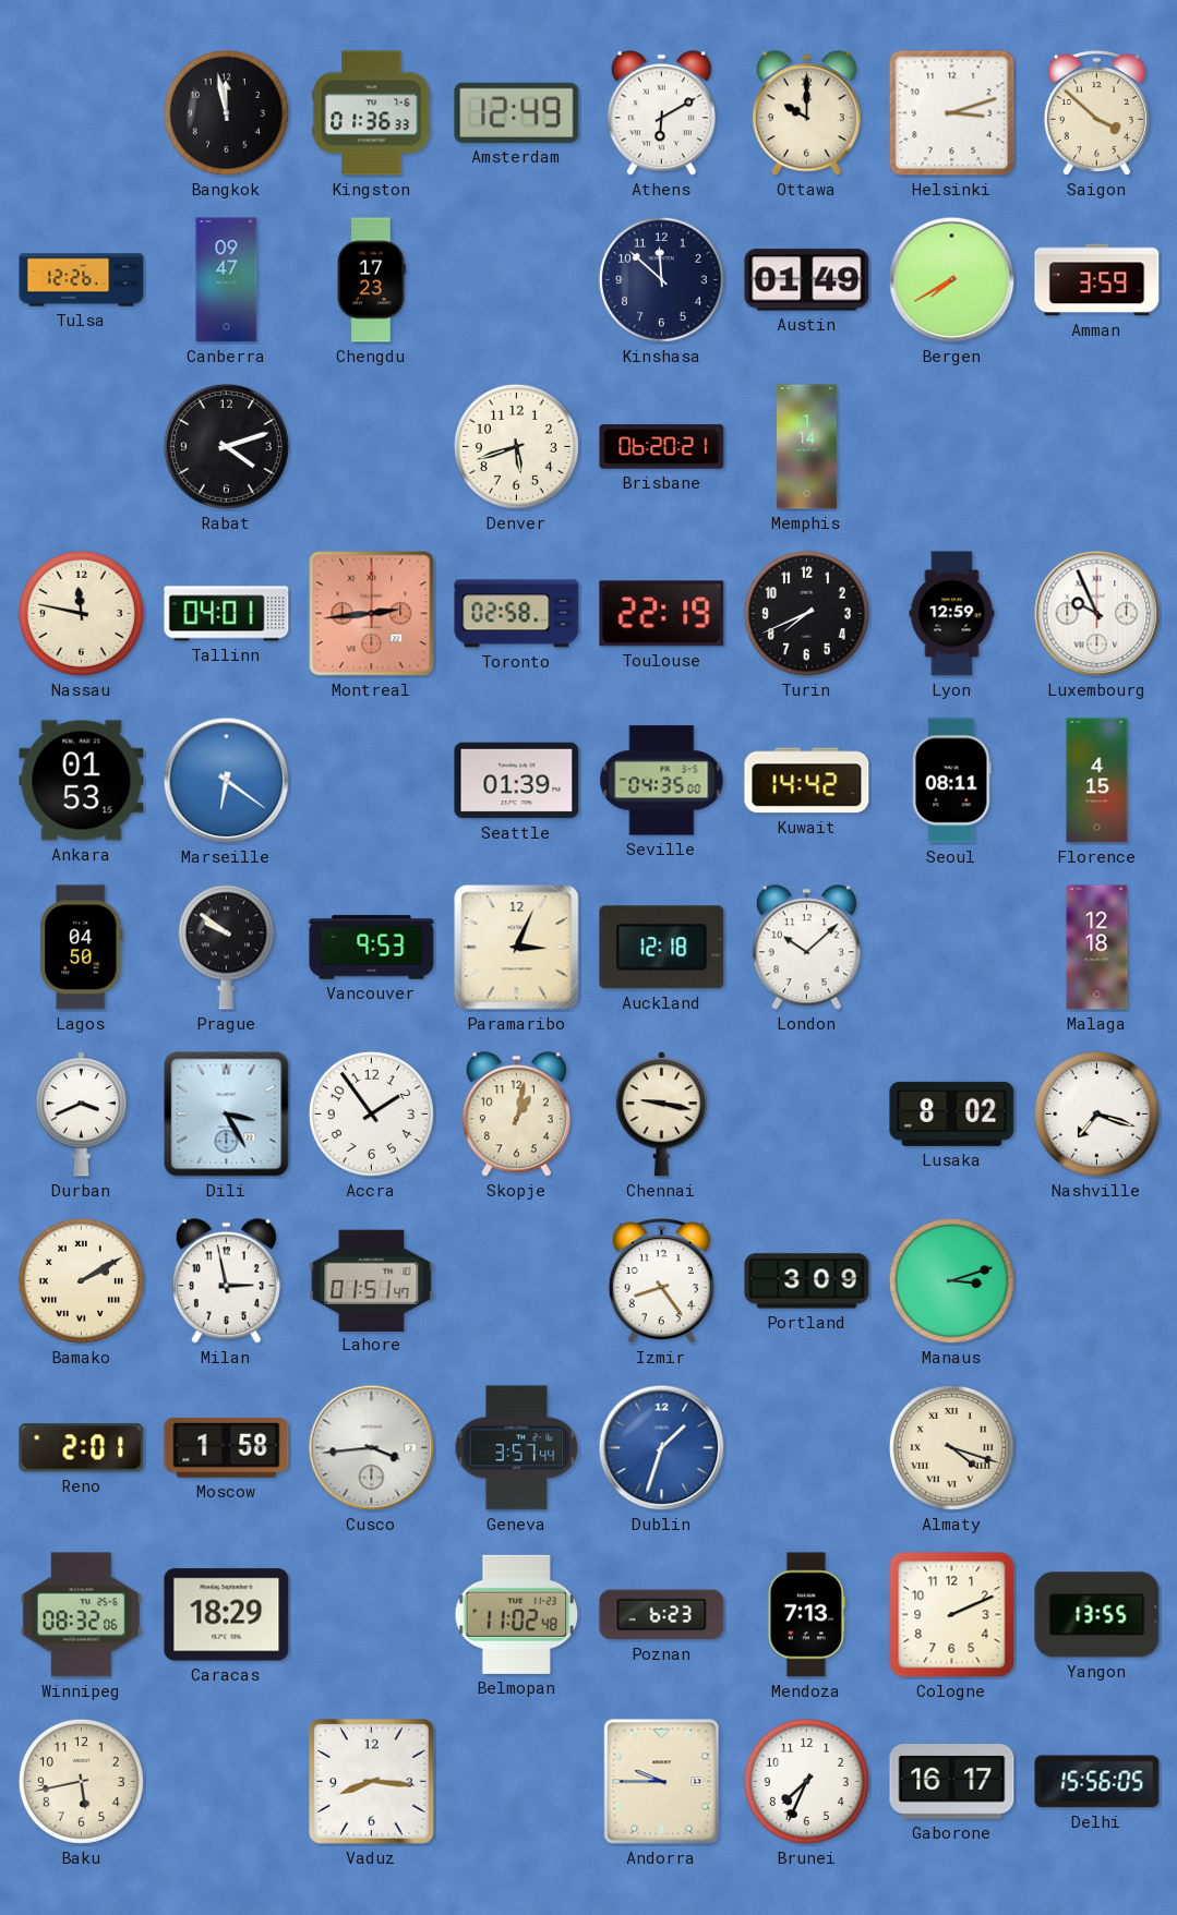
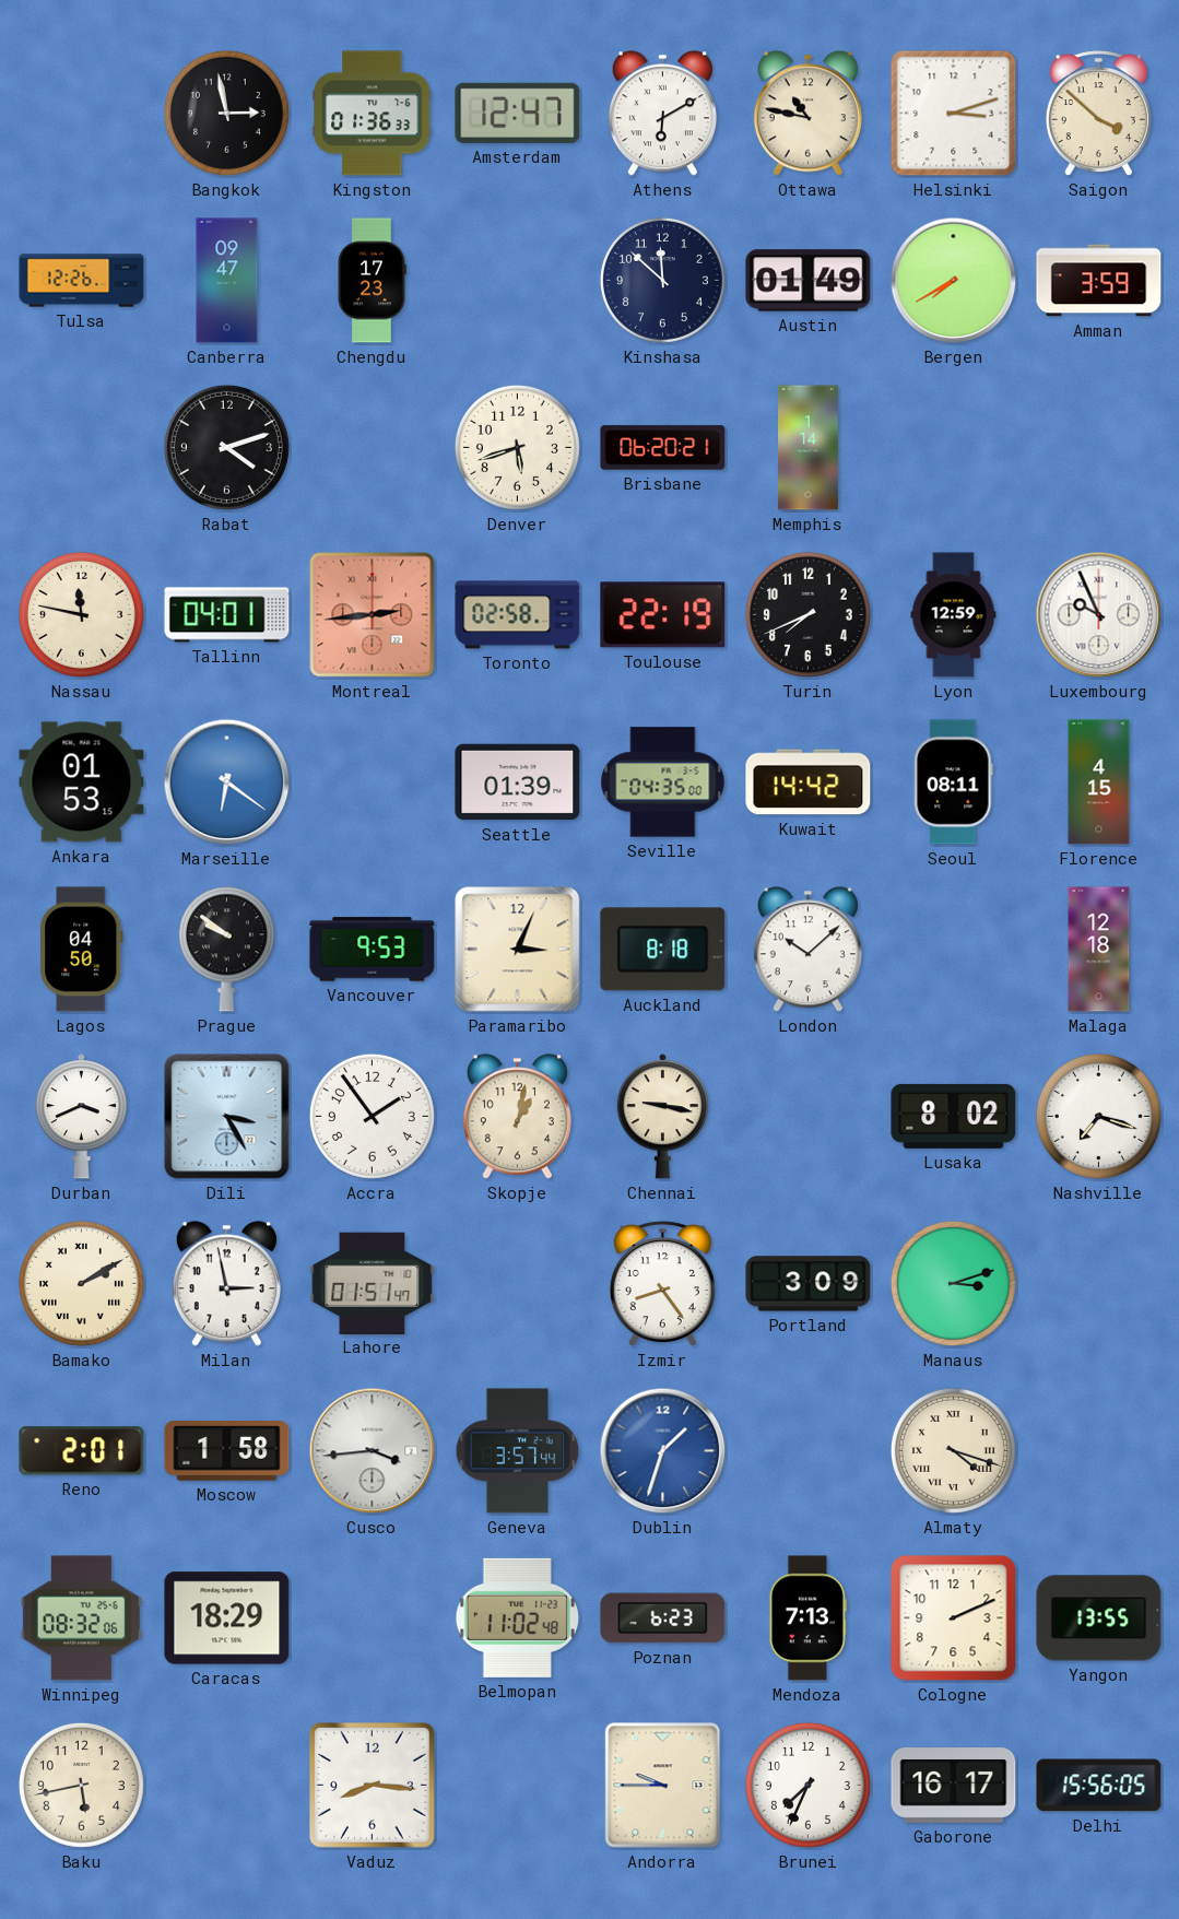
Bangkok: 11:58 -> 2:58
Amsterdam: 12:49 -> 12:47
Ottawa: 10:00 -> 10:47
Auckland: 12:18 -> 8:18
